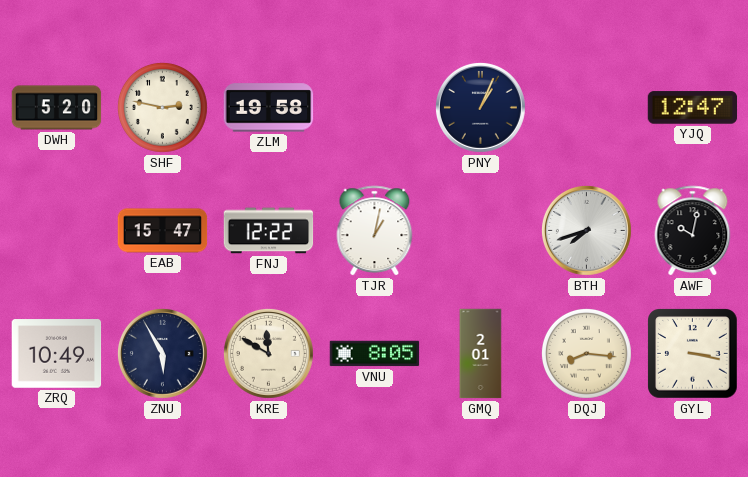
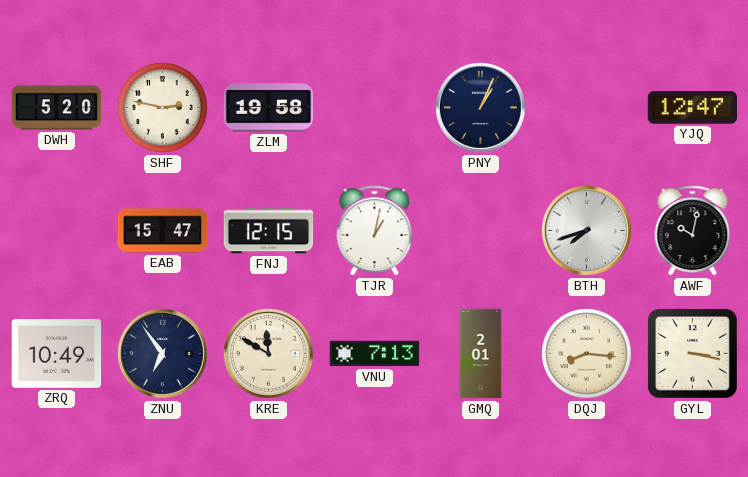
FNJ: 12:22 -> 12:15
ZNU: 5:55 -> 6:54
VNU: 8:05 -> 7:13
